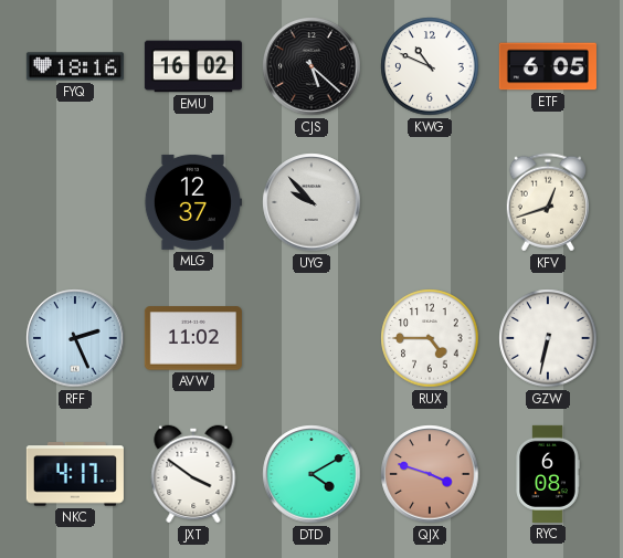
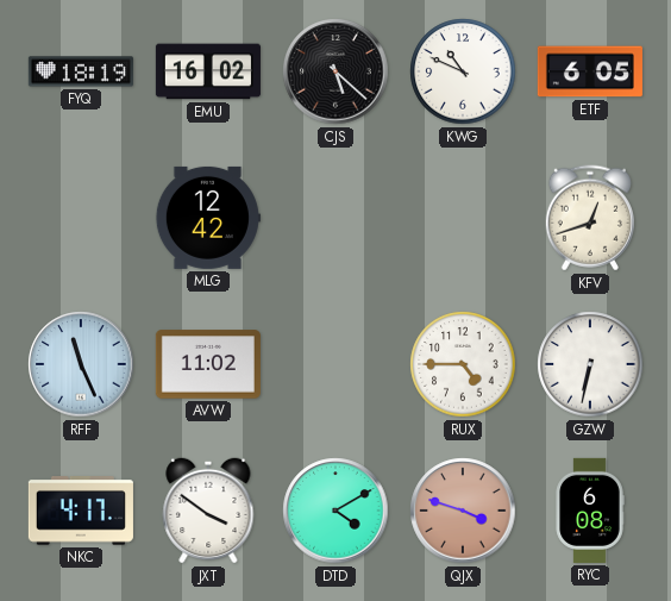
FYQ: 18:16 -> 18:19
MLG: 12:37 -> 12:42
UYG: 9:53 -> none
RFF: 2:26 -> 11:26
